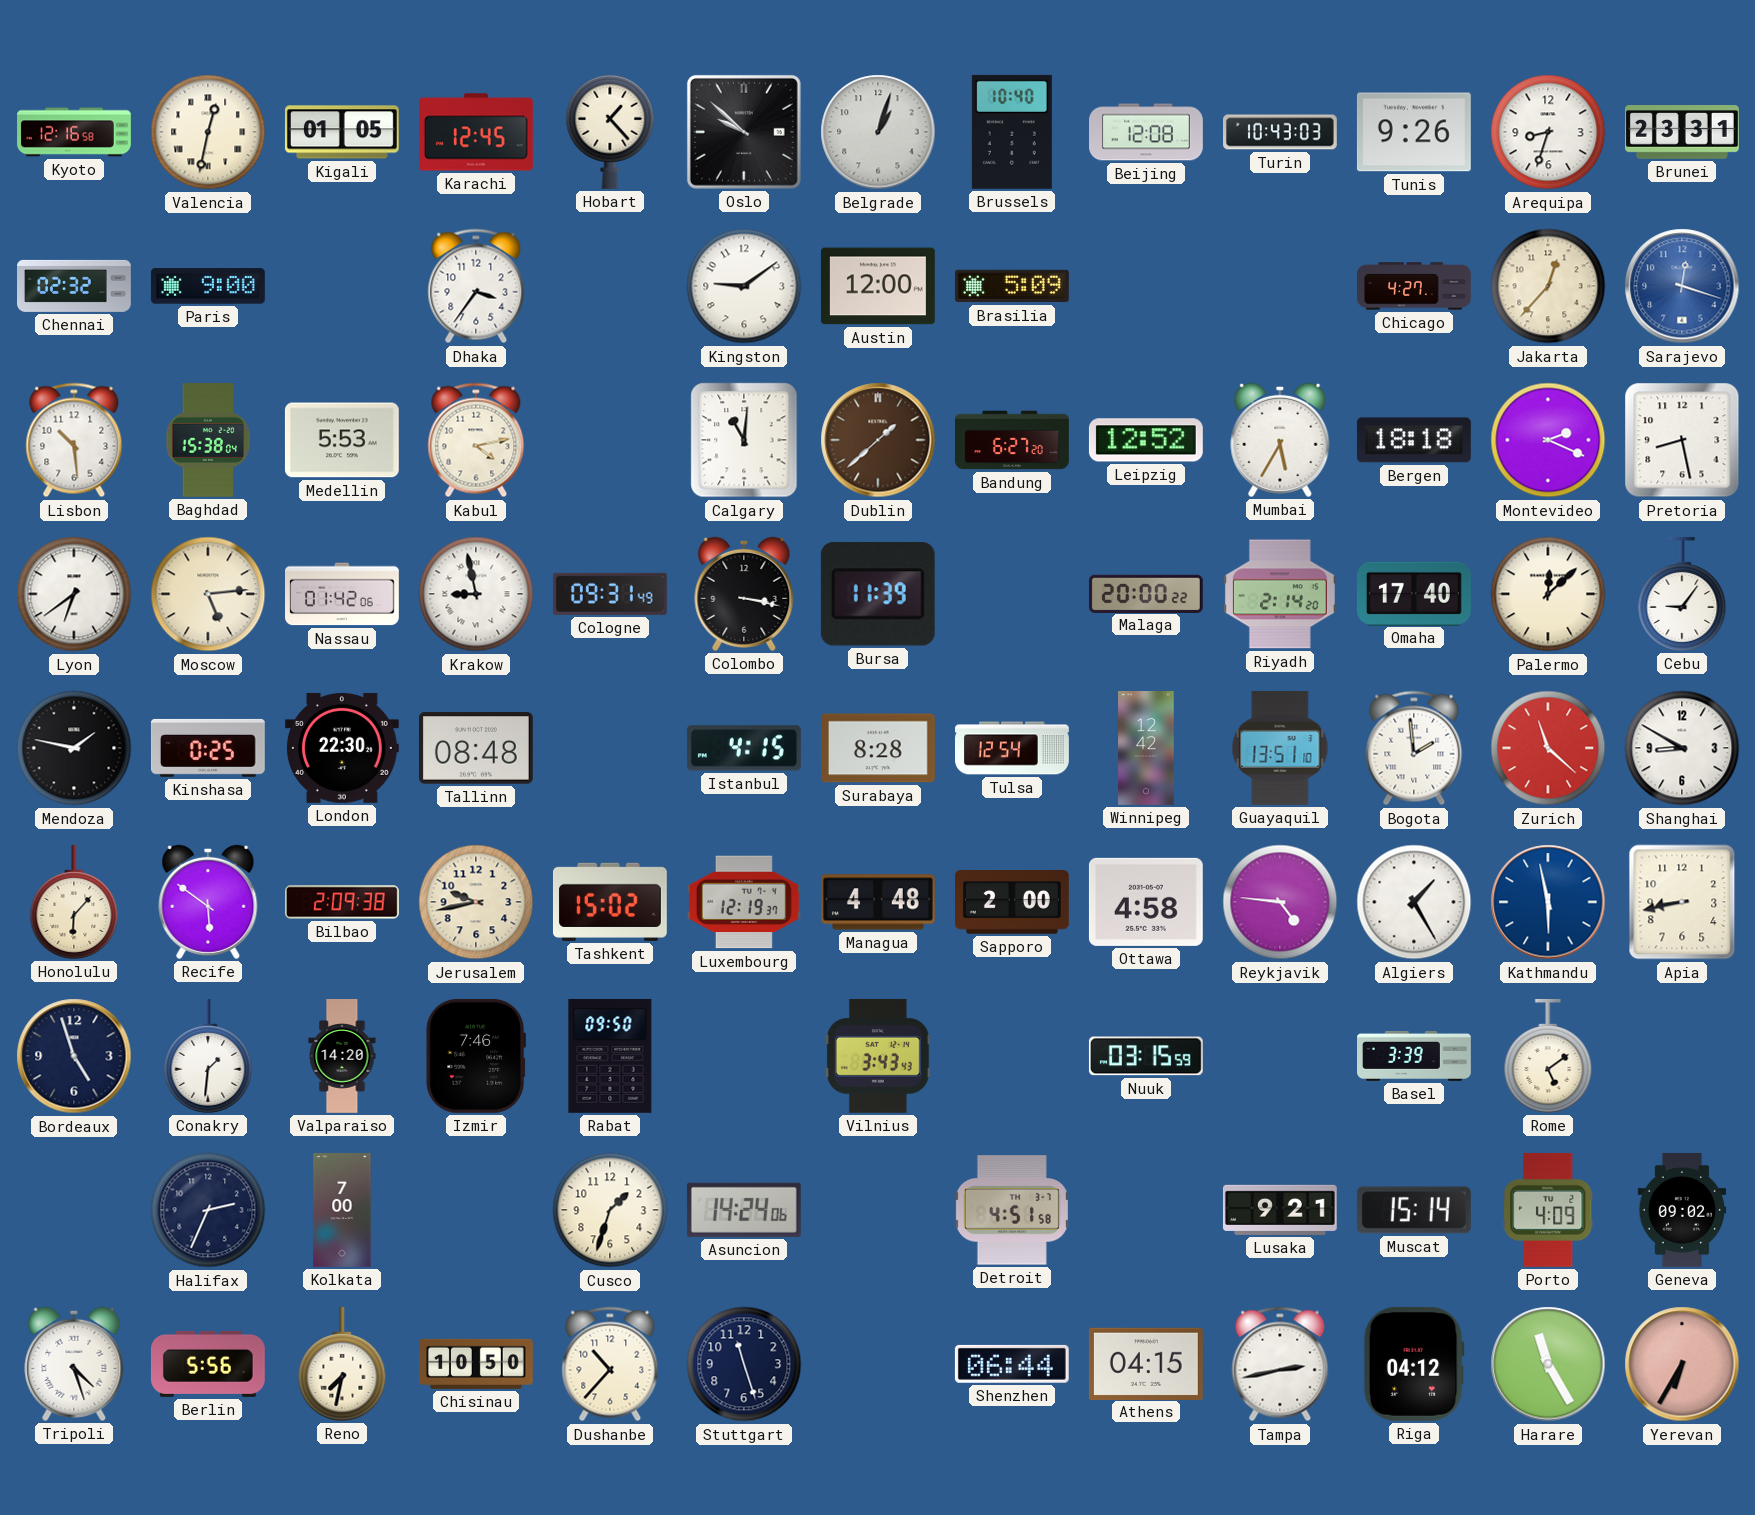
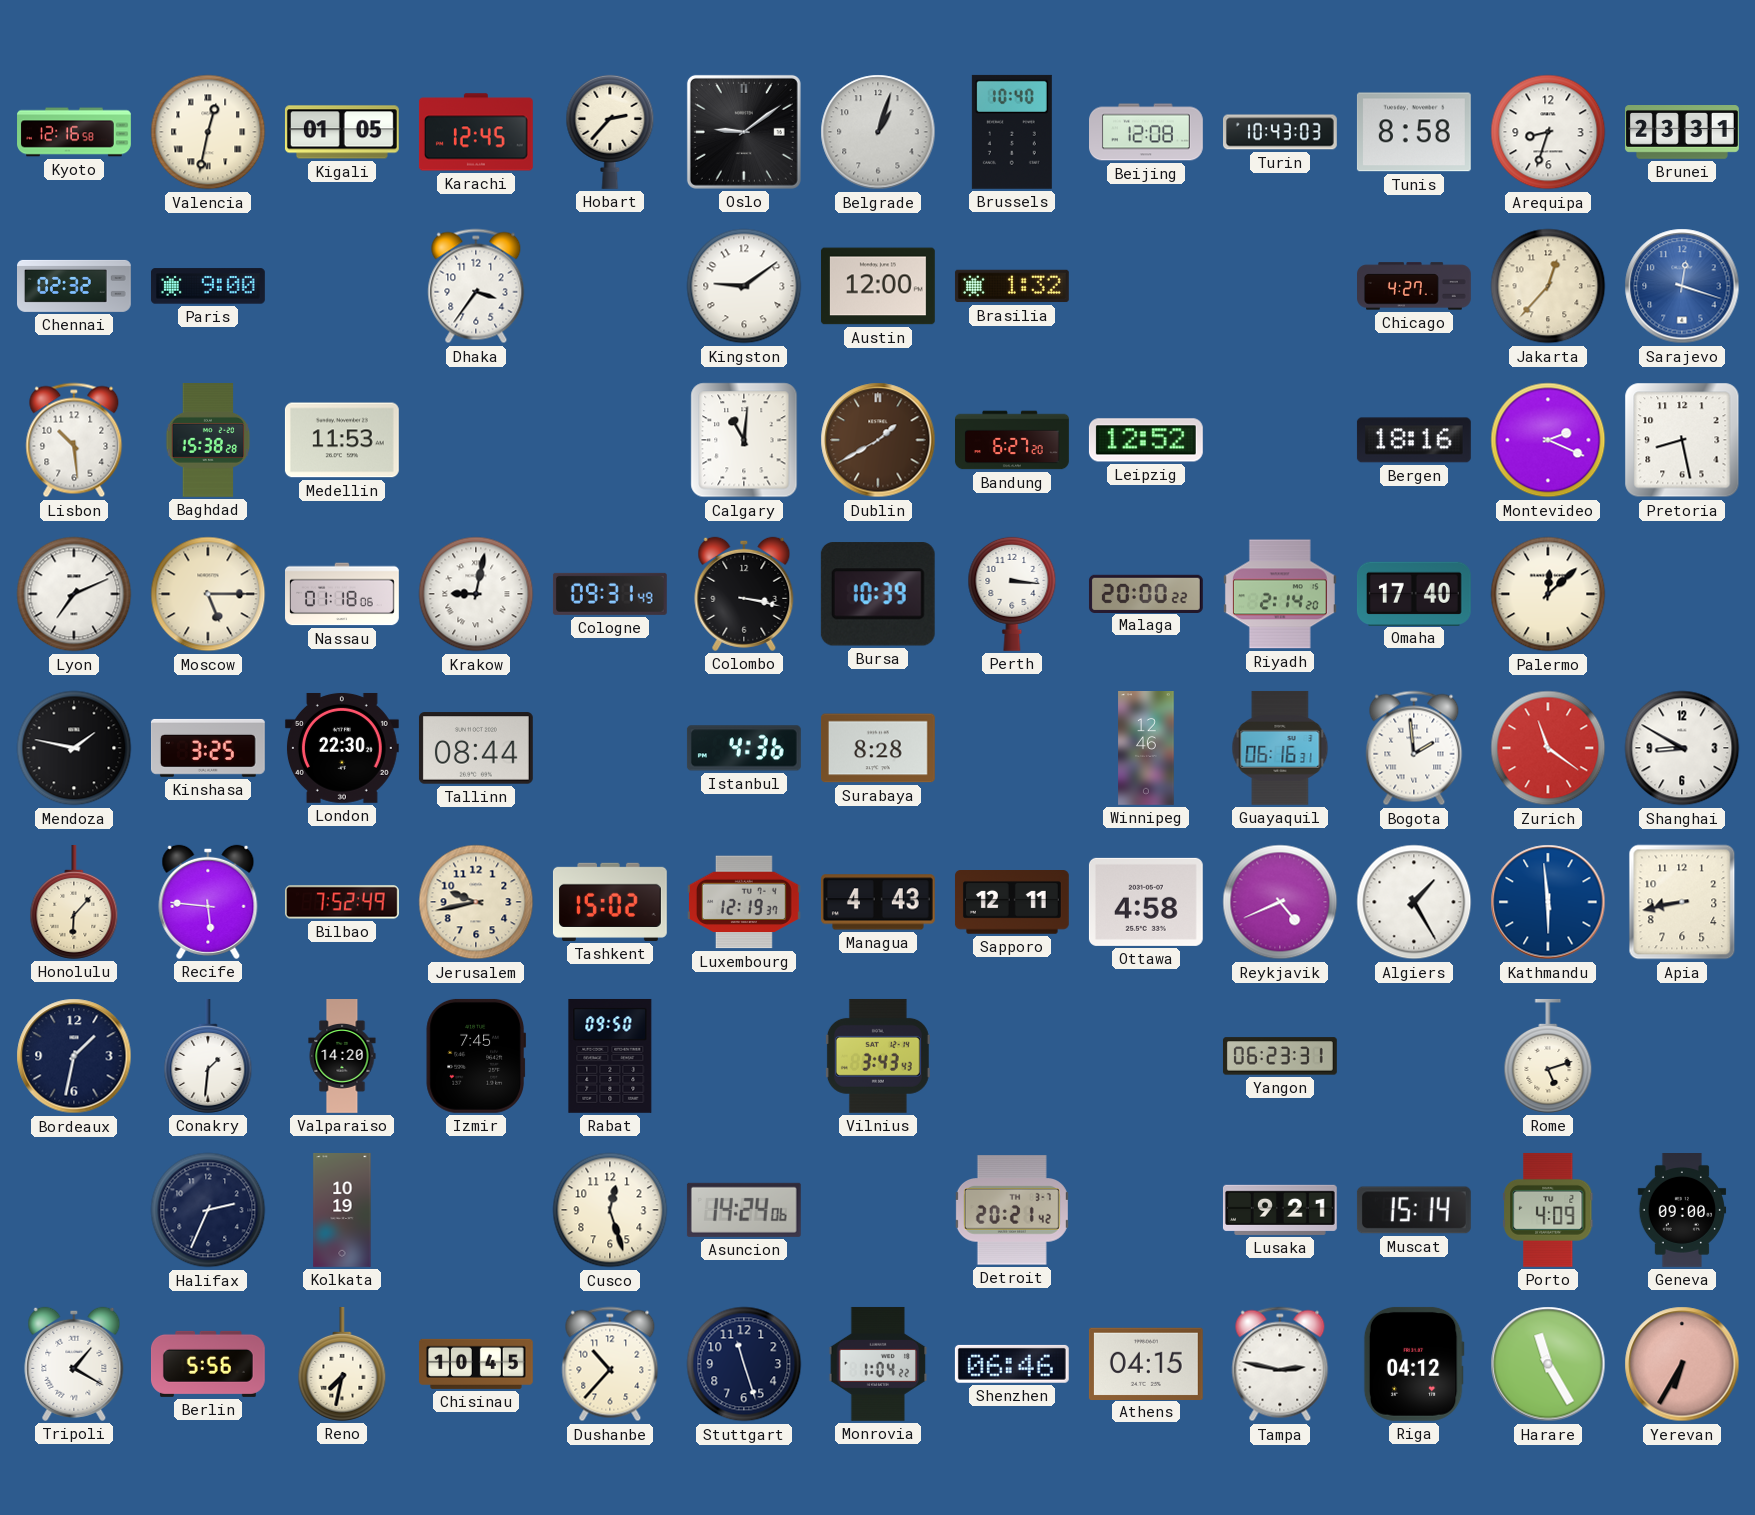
Hobart: 1:23 -> 2:37
Oslo: 9:52 -> 9:09
Tunis: 9:26 -> 8:58
Brasilia: 5:09 -> 1:32
Baghdad: 15:38:04 -> 15:38:28
Medellin: 5:53 -> 11:53
Kabul: 4:13 -> none
Dublin: 1:38 -> 1:40
Mumbai: 5:35 -> none
Bergen: 18:18 -> 18:16
Lyon: 6:39 -> 7:11
Moscow: 5:14 -> 5:15
Nassau: 01:42 -> 01:18
Krakow: 8:58 -> 9:02
Bursa: 11:39 -> 10:39
Perth: none -> 3:16
Cebu: 9:06 -> none
Kinshasa: 0:25 -> 3:25
Tallinn: 08:48 -> 08:44
Istanbul: 4:15 -> 4:36
Tulsa: 12:54 -> none
Winnipeg: 12:42 -> 12:46
Guayaquil: 13:51 -> 06:16
Zurich: 11:22 -> 11:21
Recife: 5:51 -> 5:46
Bilbao: 2:09 -> 7:52
Managua: 4:48 -> 4:43
Sapporo: 2:00 -> 12:11
Reykjavik: 4:46 -> 4:41
Kathmandu: 5:58 -> 5:59
Bordeaux: 4:57 -> 1:32
Izmir: 7:46 -> 7:45
Nuuk: 03:15 -> none
Yangon: none -> 06:23
Basel: 3:39 -> none
Rome: 5:09 -> 5:12
Kolkata: 7:00 -> 10:19
Cusco: 1:33 -> 12:27
Detroit: 4:51 -> 20:21
Geneva: 09:02 -> 09:00
Tripoli: 4:27 -> 1:20
Chisinau: 10:50 -> 10:45
Monrovia: none -> 1:04
Shenzhen: 06:44 -> 06:46
Tampa: 2:43 -> 2:47
